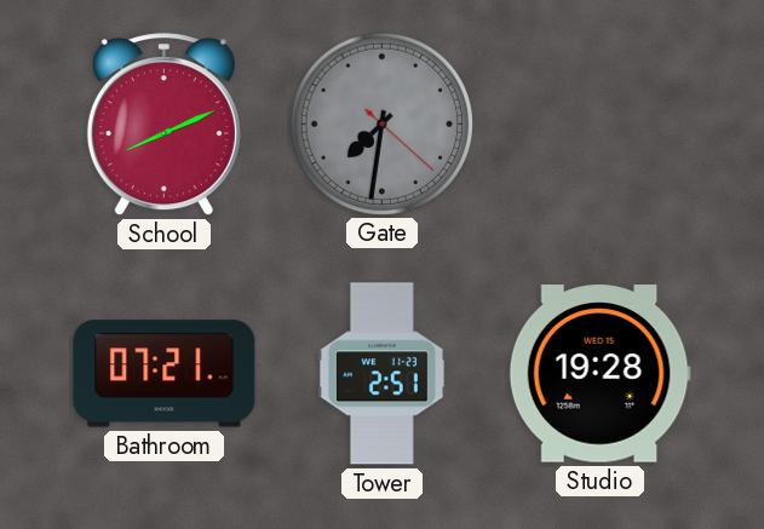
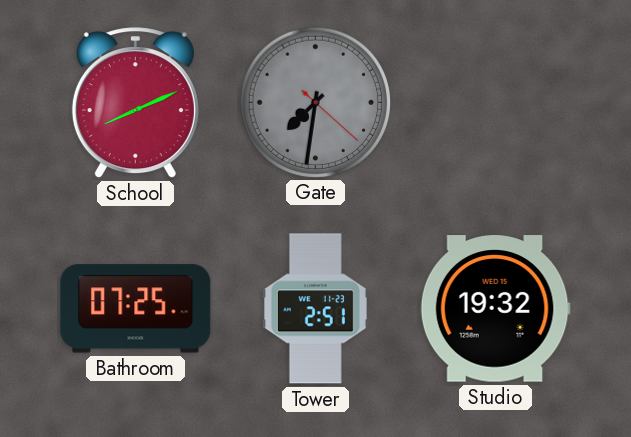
Bathroom: 07:21 -> 07:25
Studio: 19:28 -> 19:32
